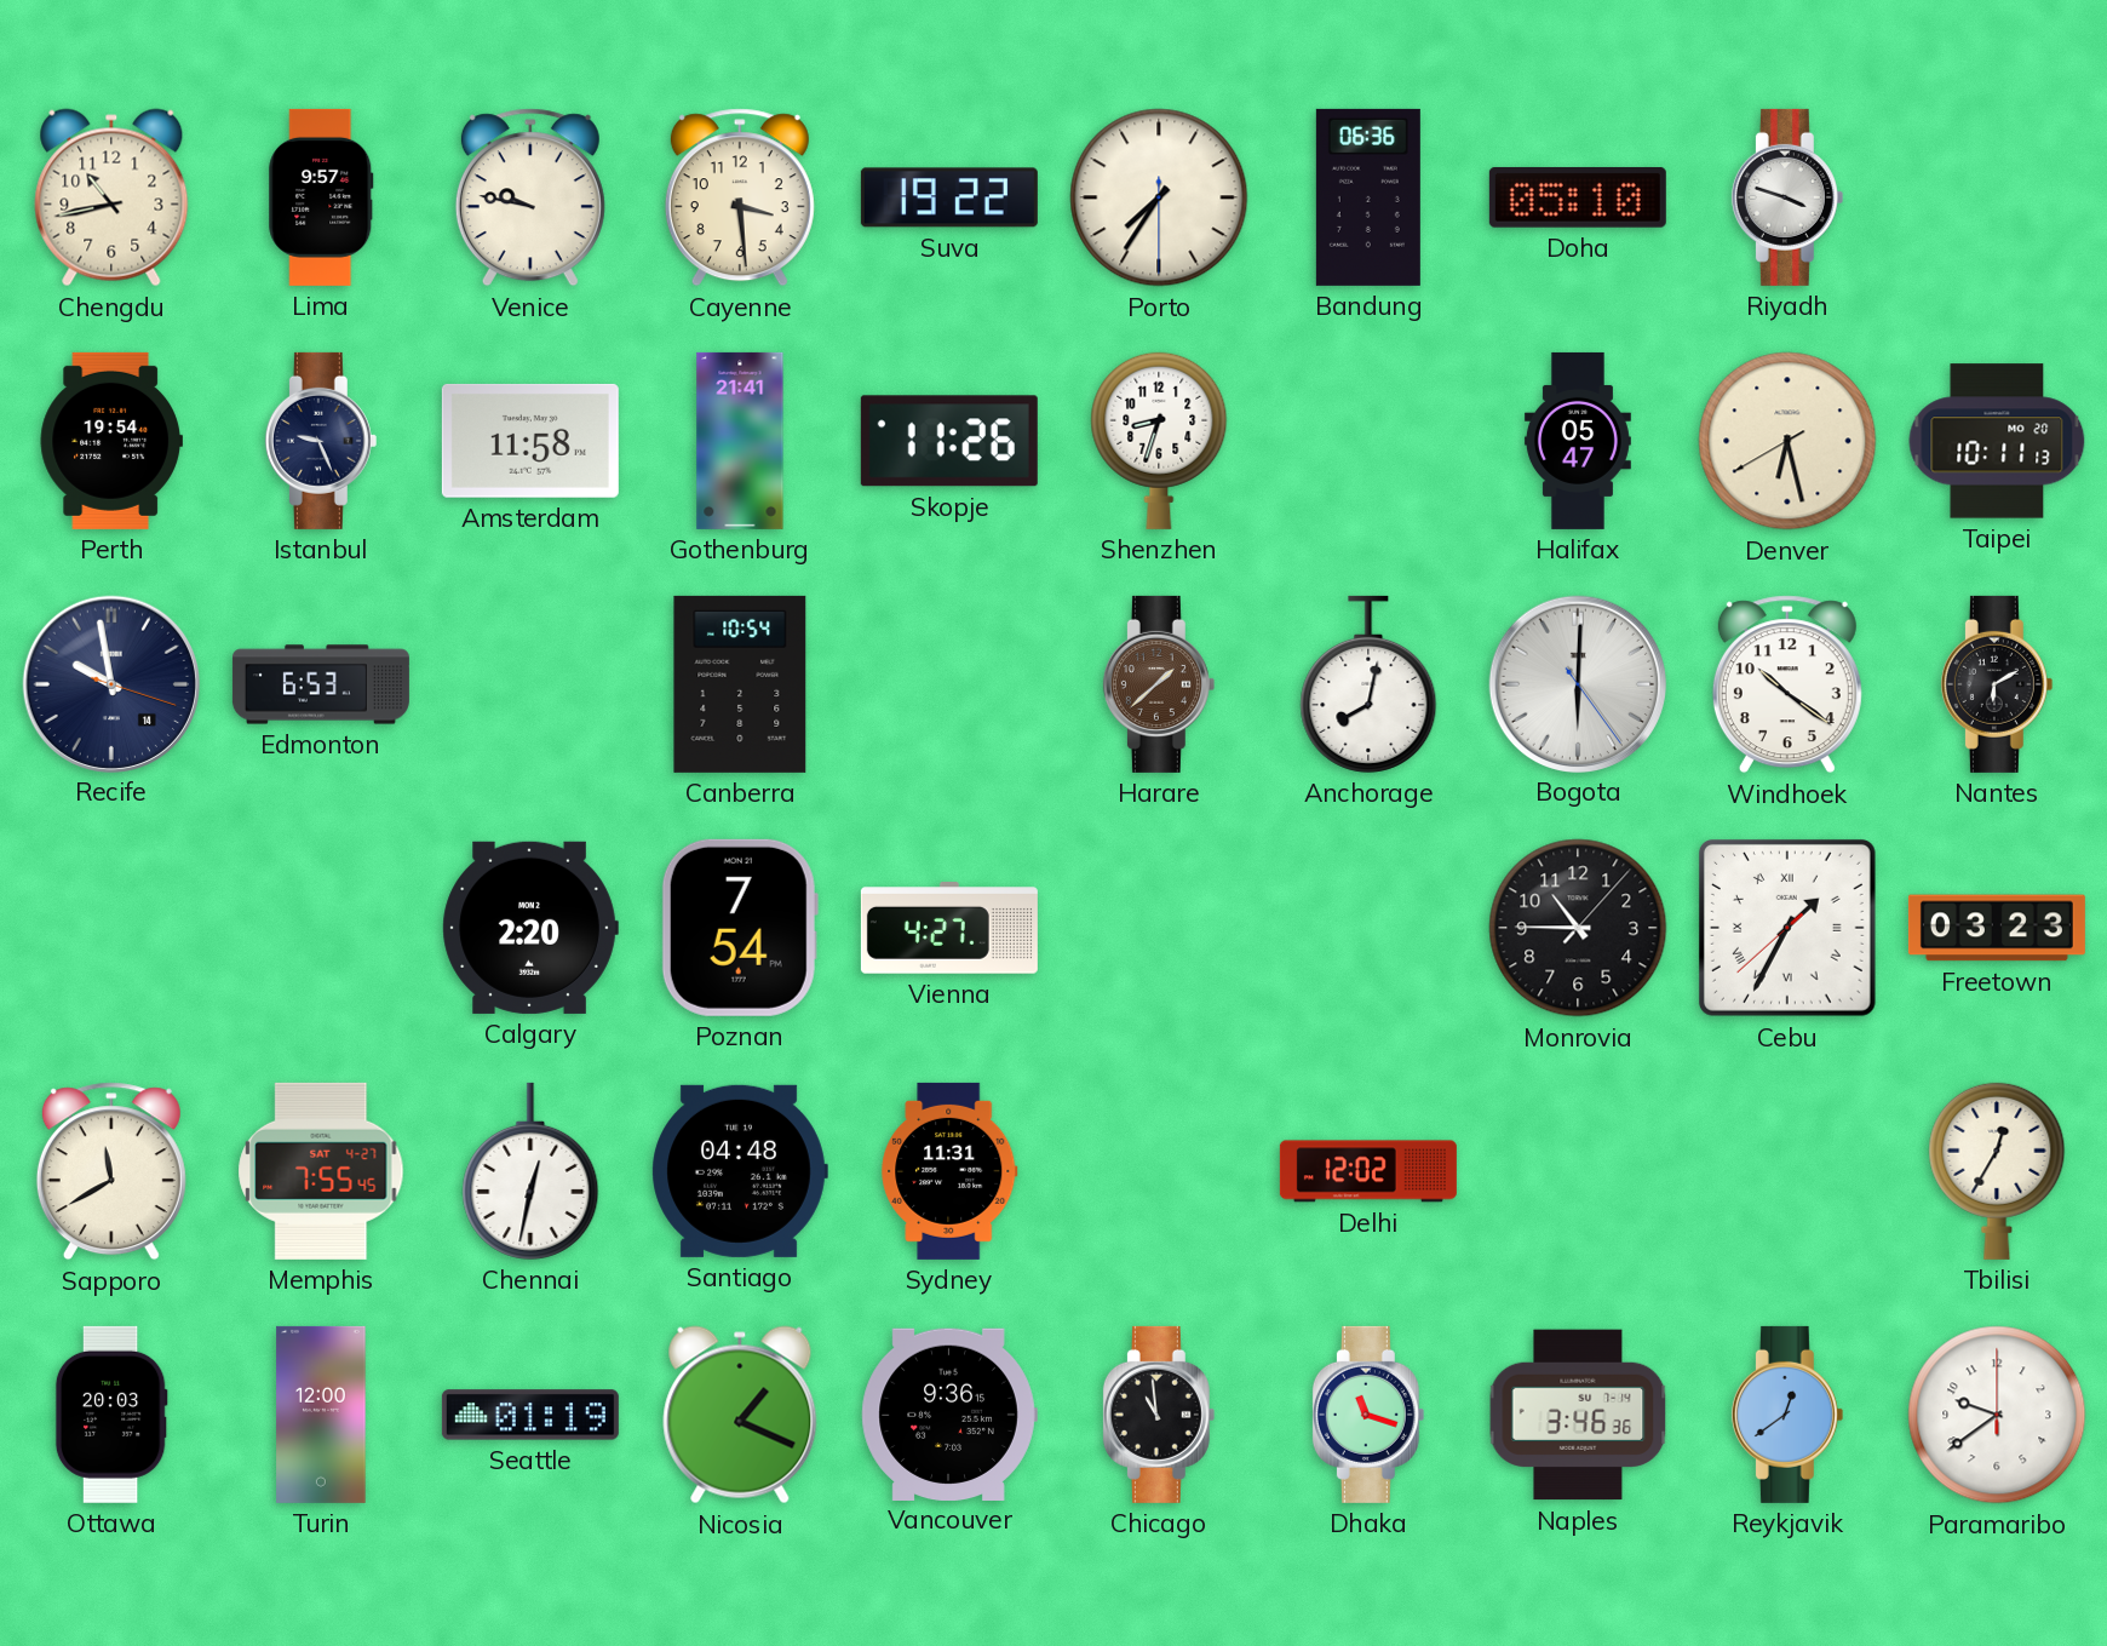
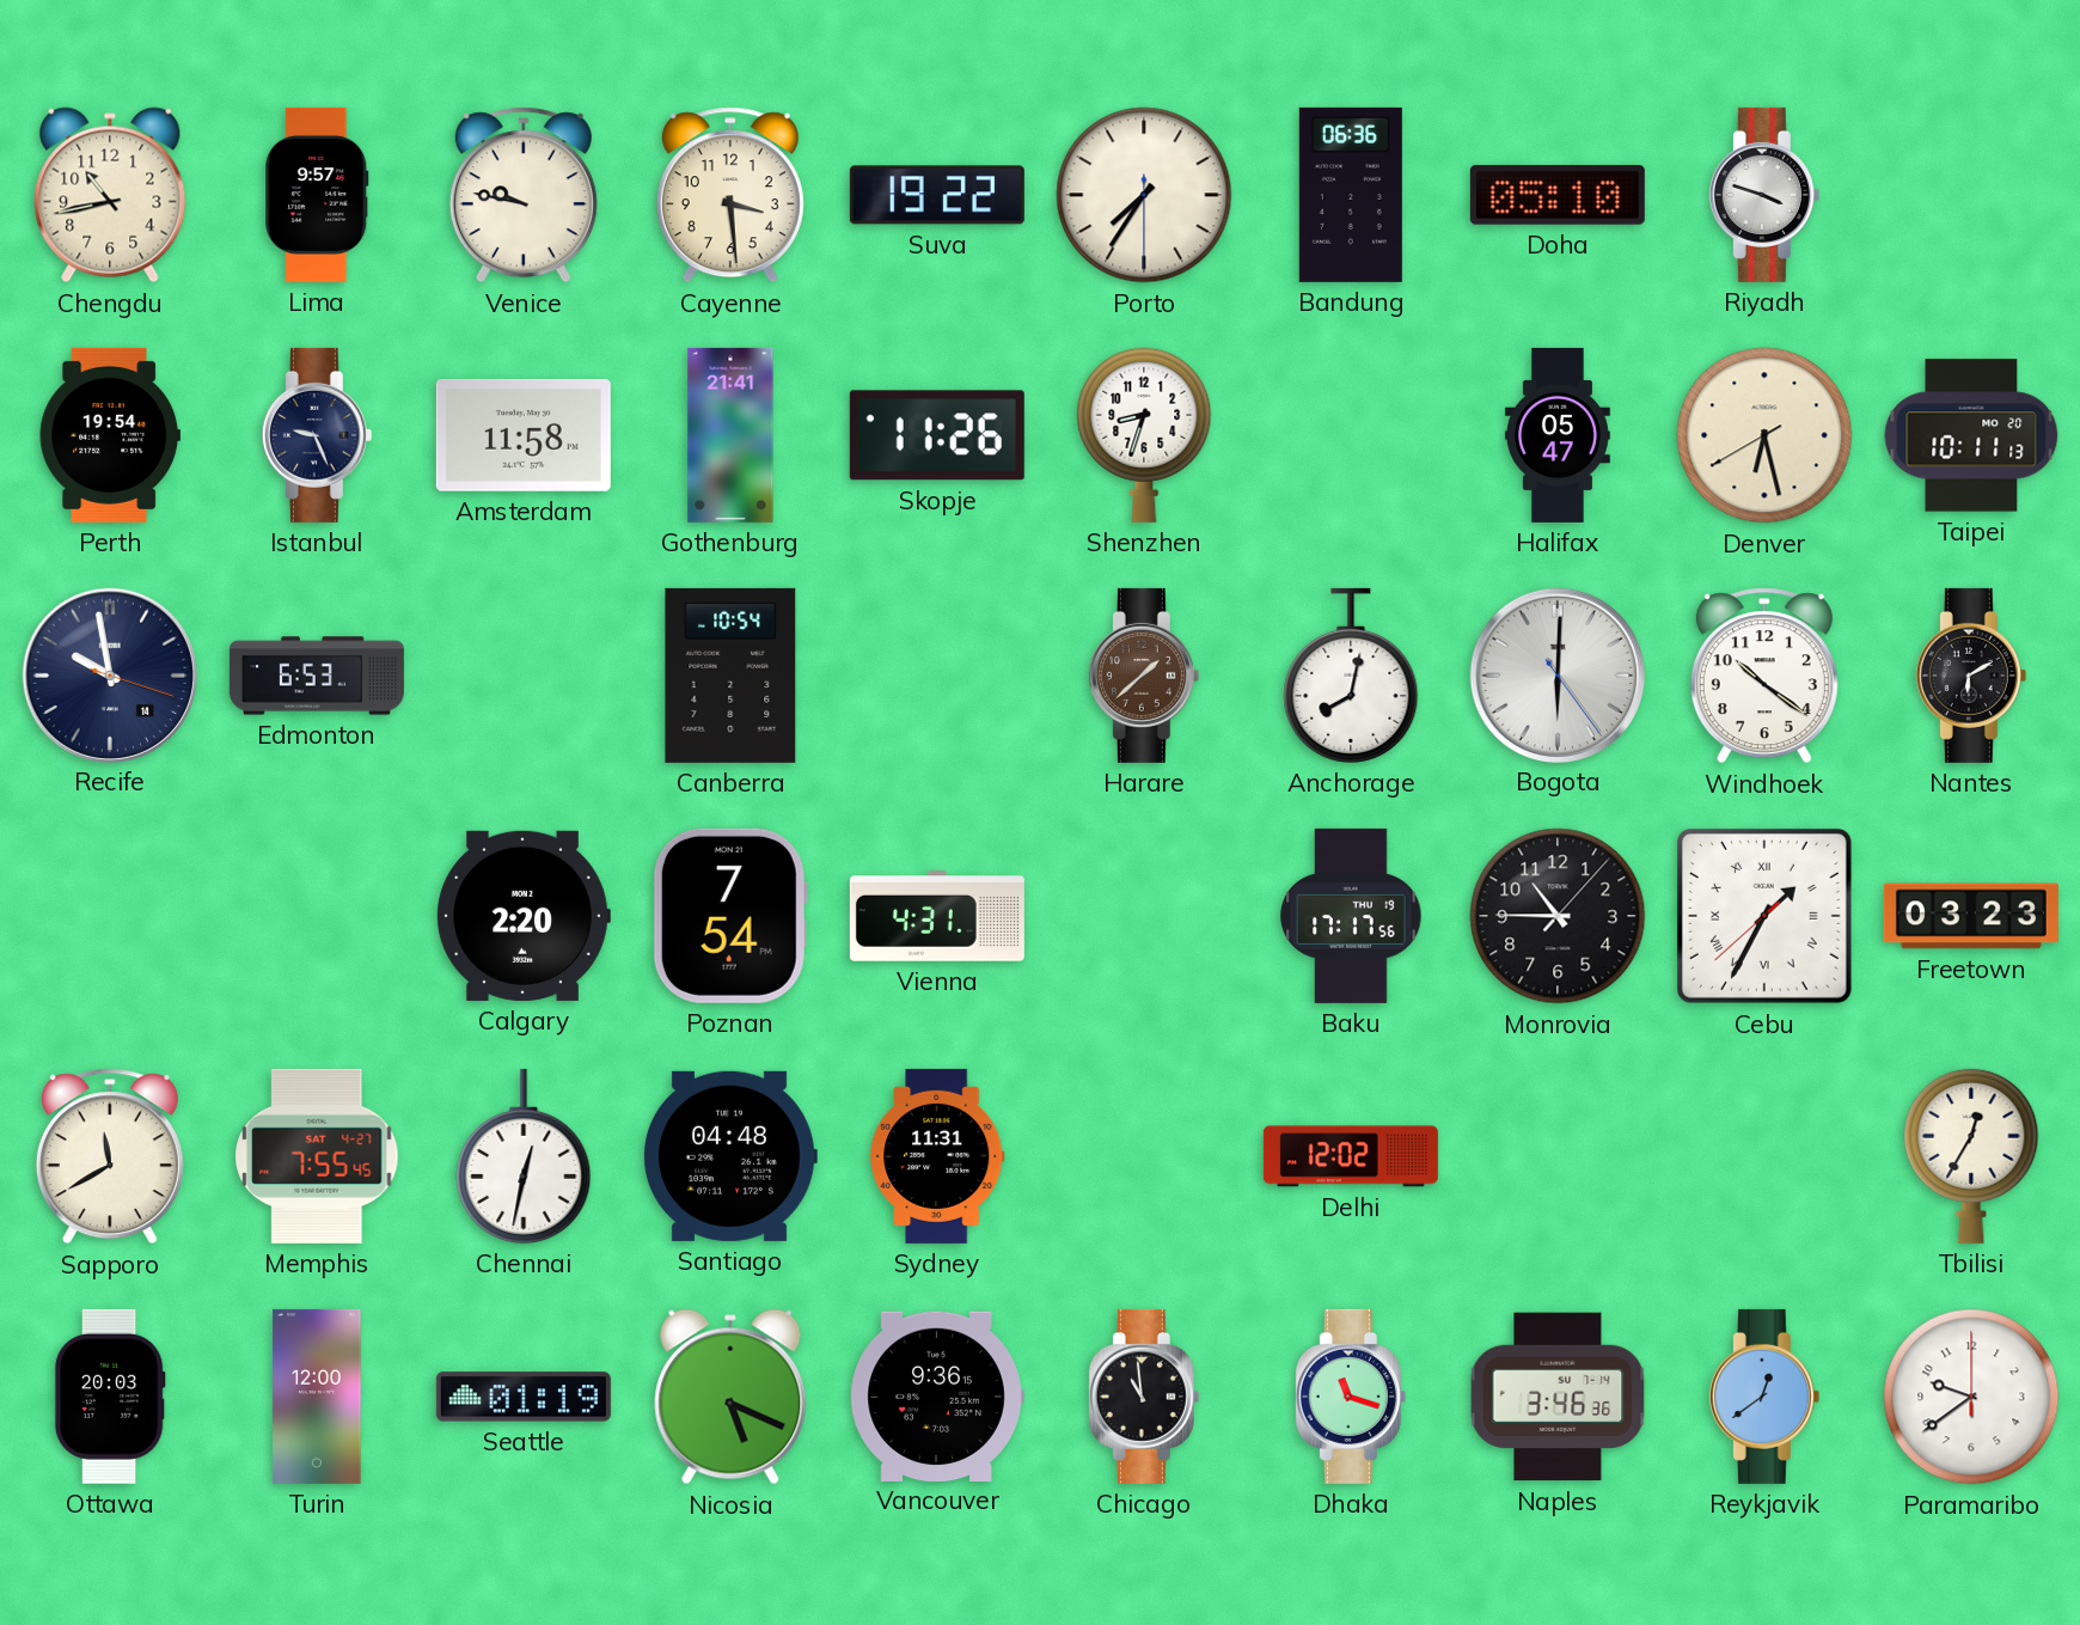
Vienna: 4:27 -> 4:31
Baku: none -> 17:17
Nicosia: 1:19 -> 5:19
